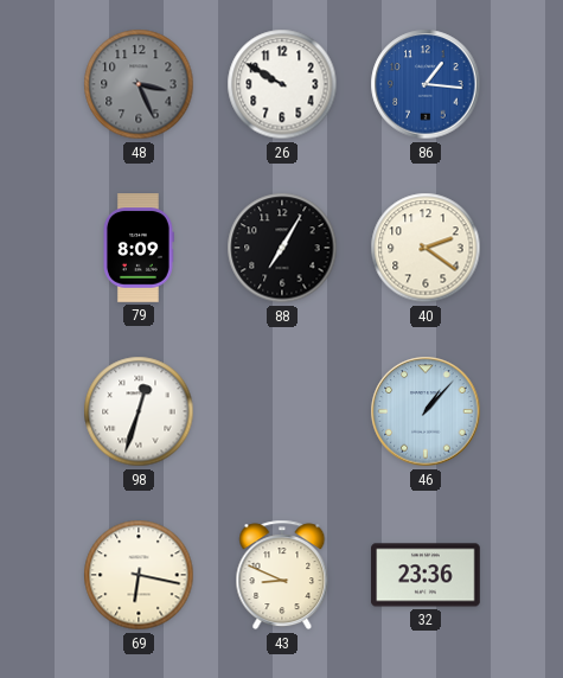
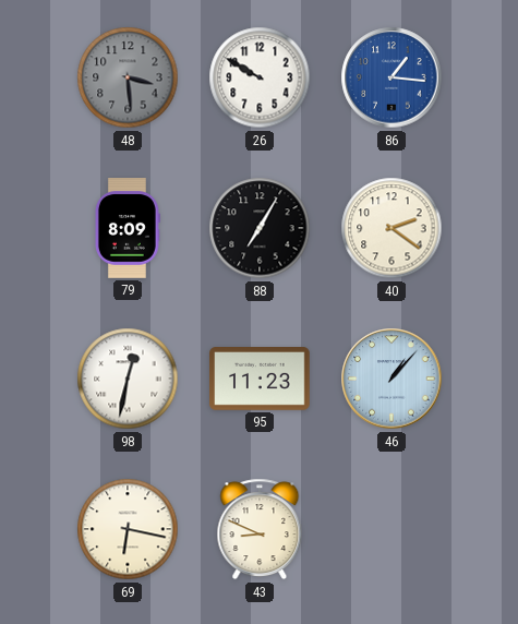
48: 3:26 -> 3:29
98: 12:33 -> 12:32
95: none -> 11:23
32: 23:36 -> none
